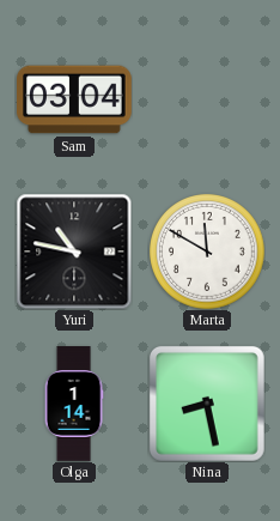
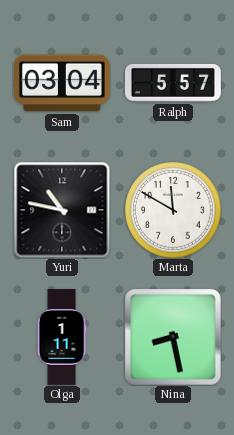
Ralph: none -> 5:57
Olga: 1:14 -> 1:11
